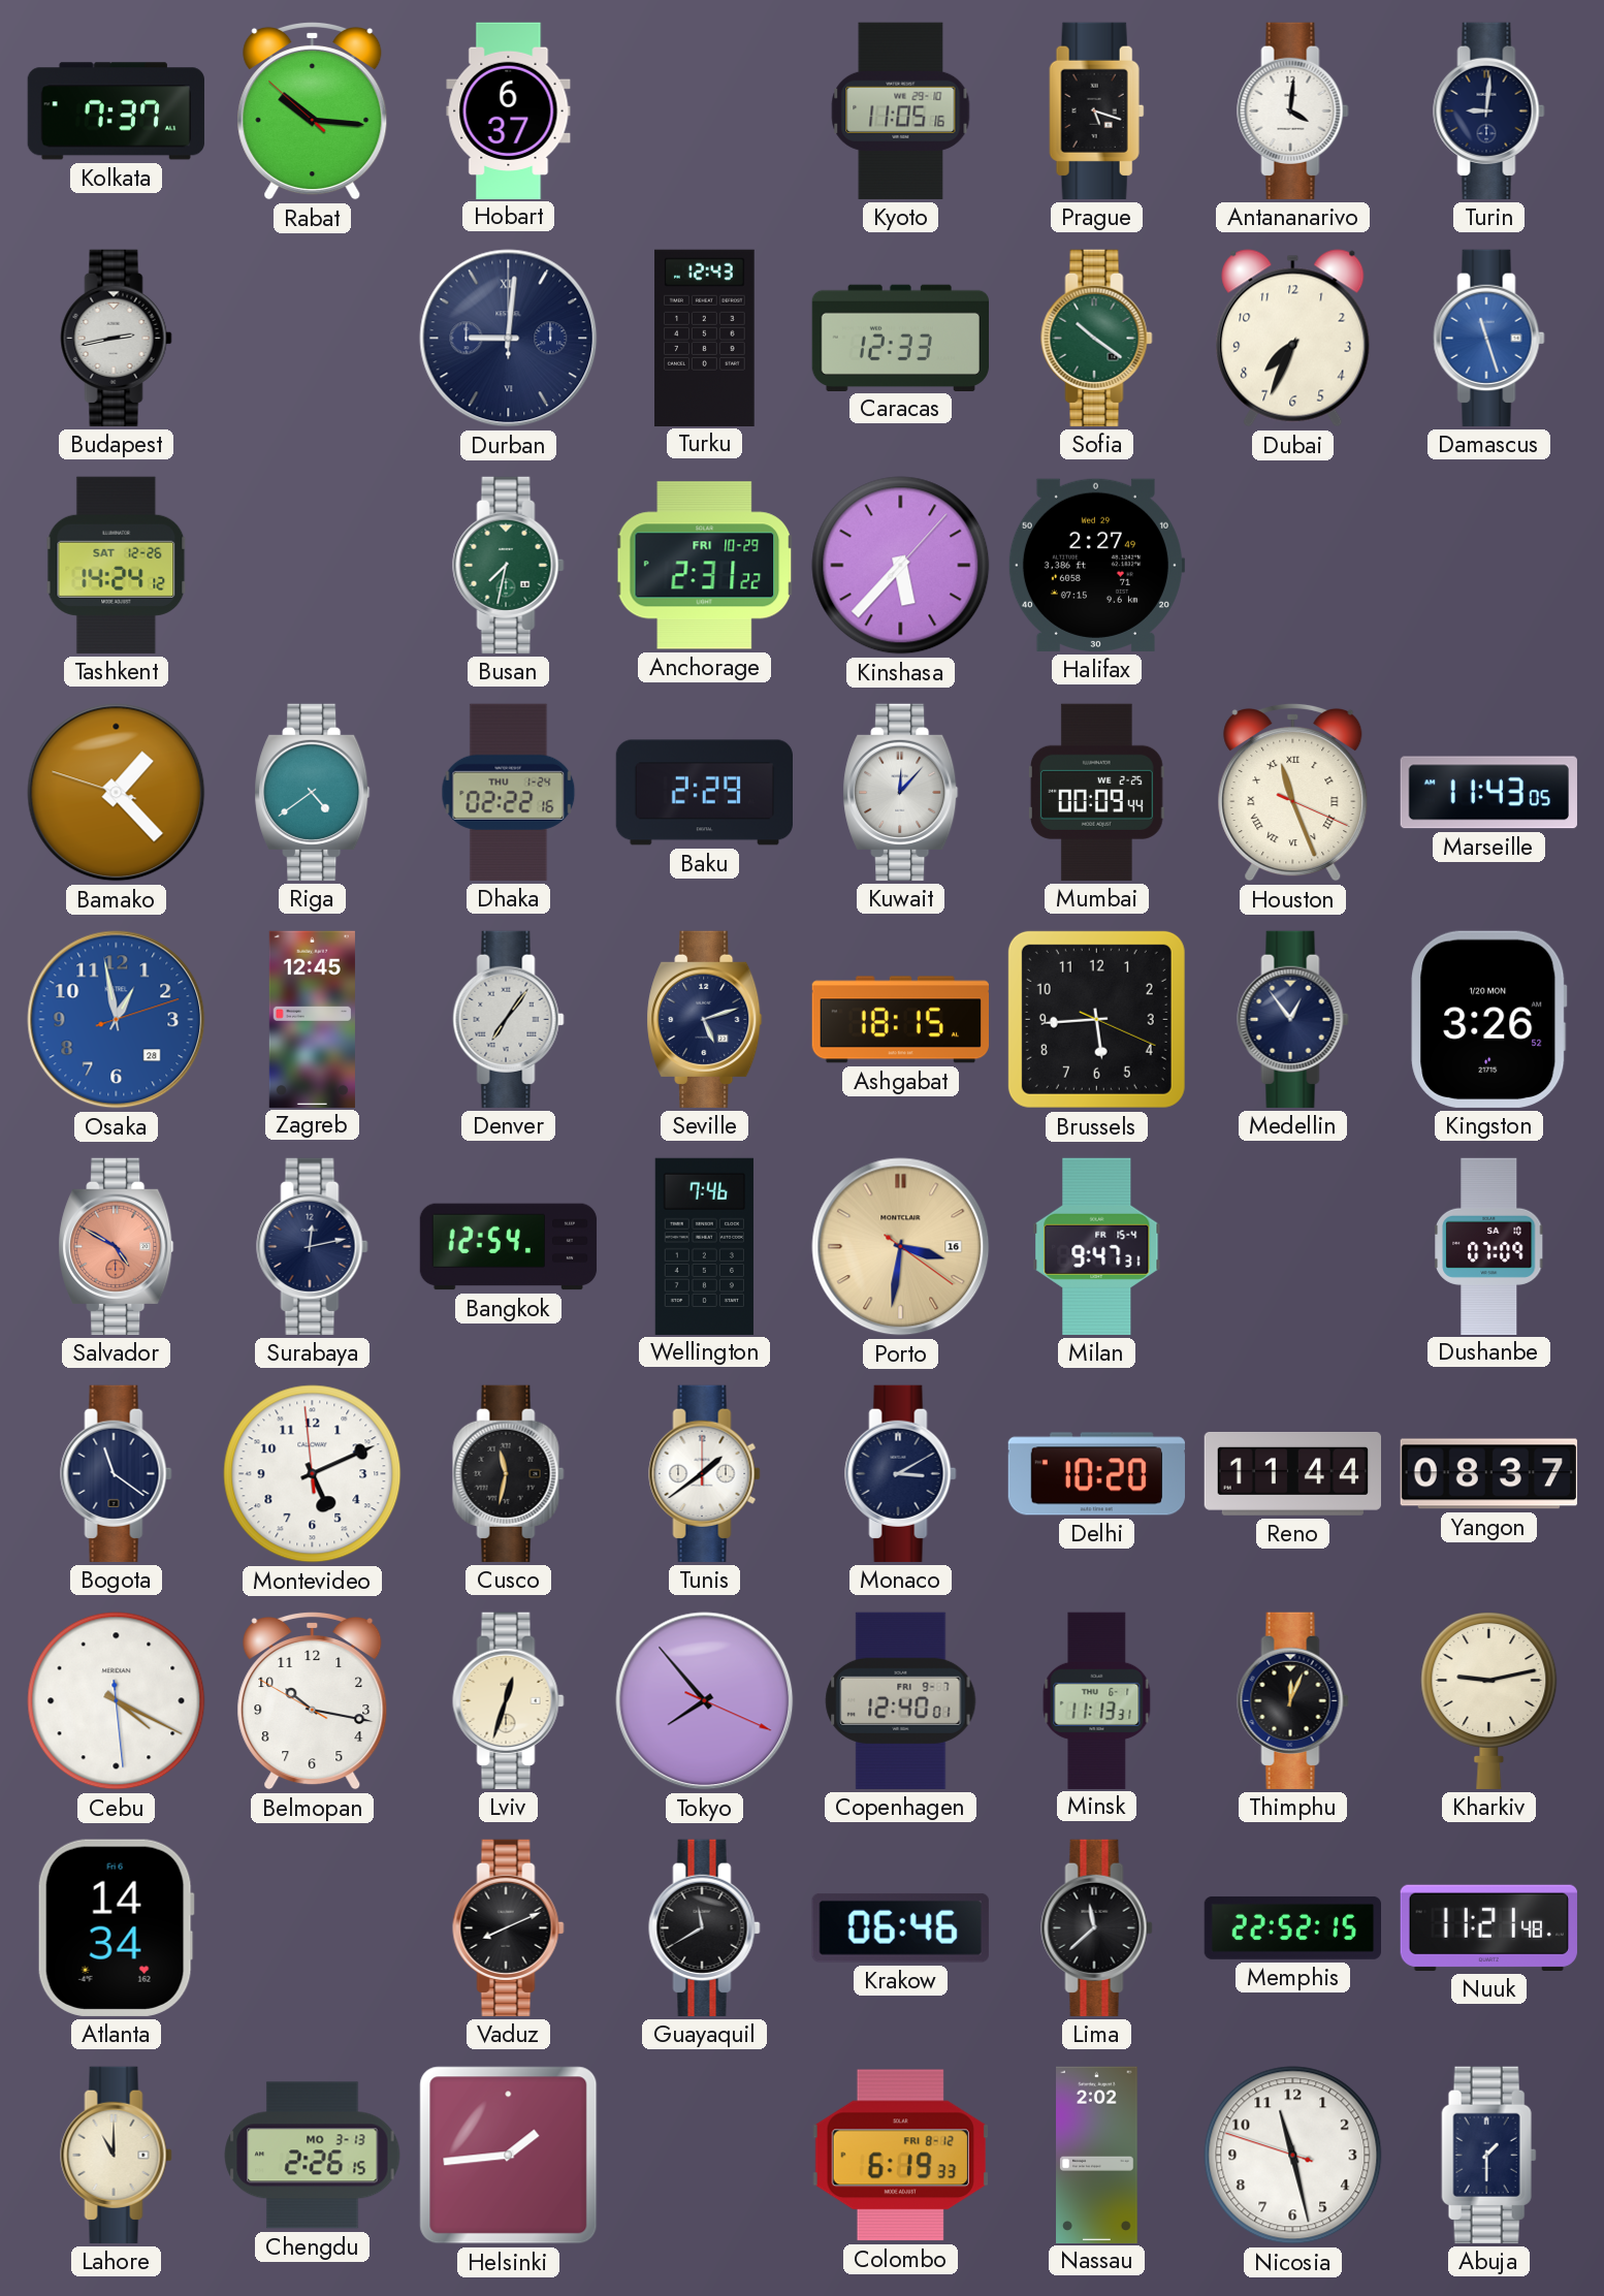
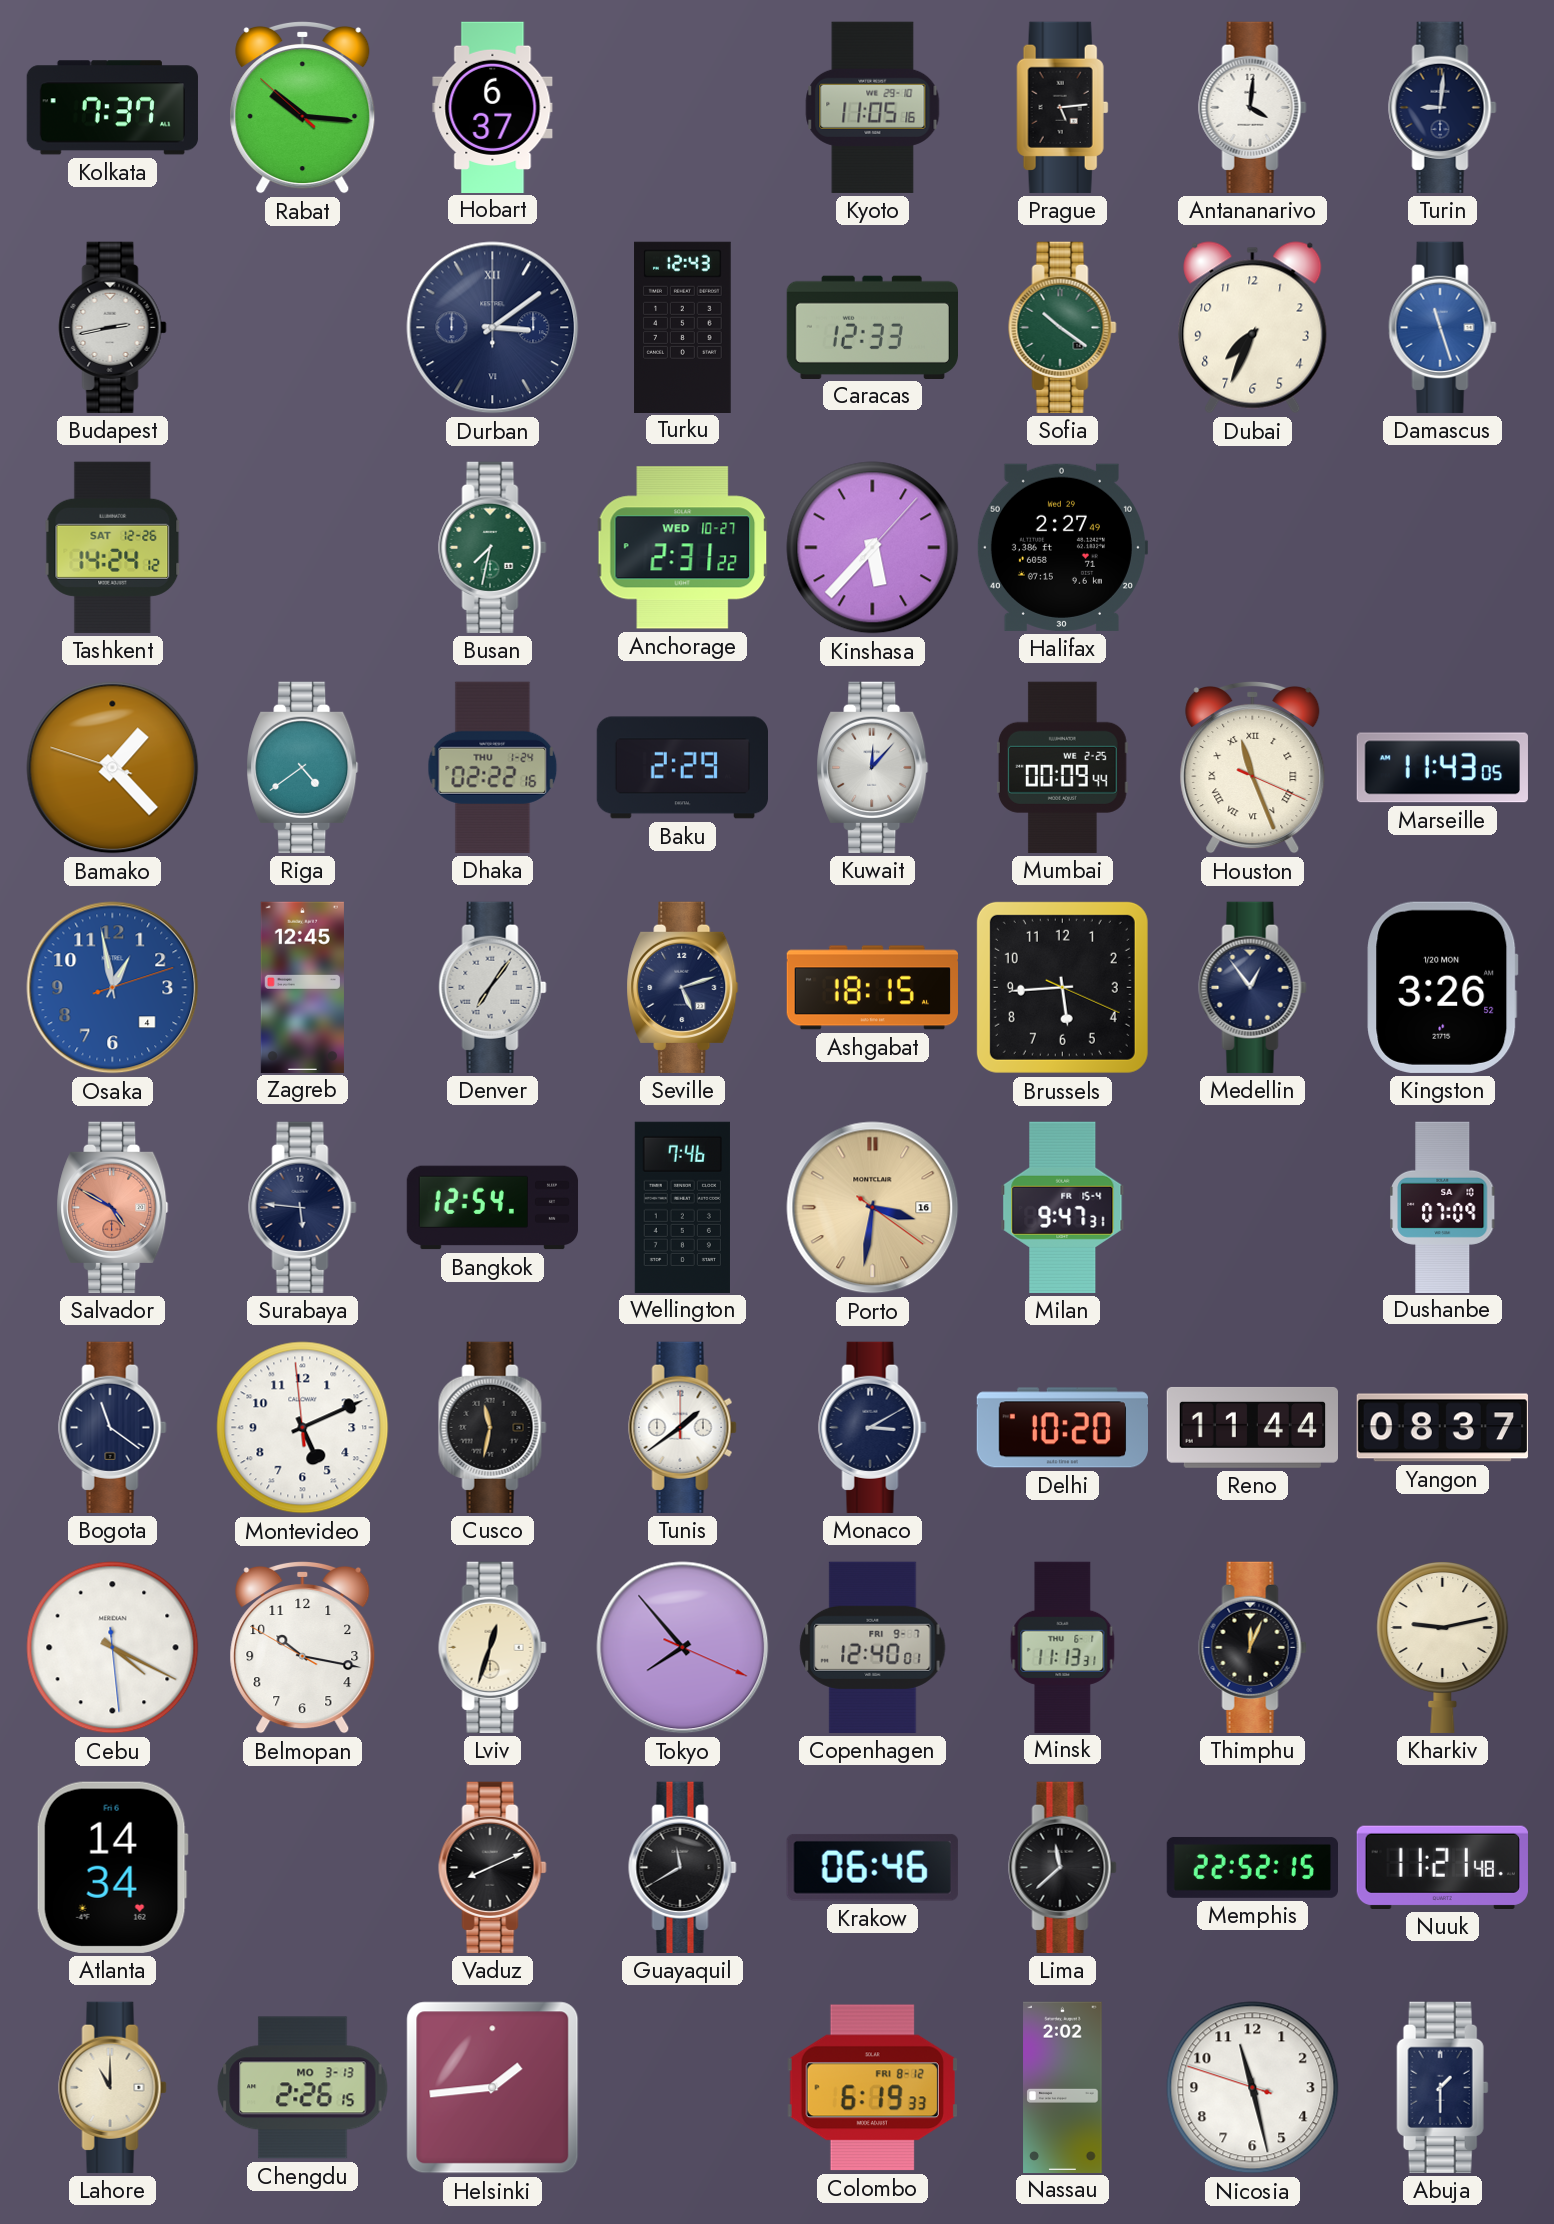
Prague: 5:18 -> 5:14
Durban: 9:01 -> 3:09
Anchorage date: FRI 10-29 -> WED 10-27
Osaka date: 28 -> 4
Surabaya: 12:13 -> 5:46
